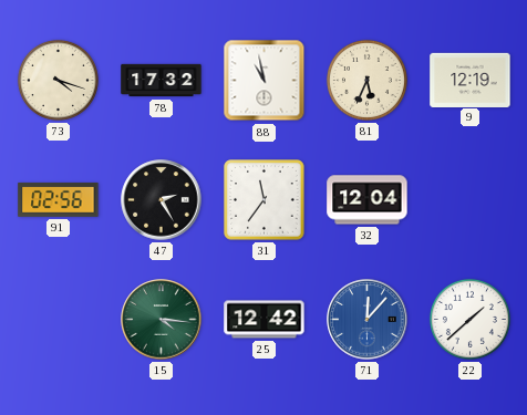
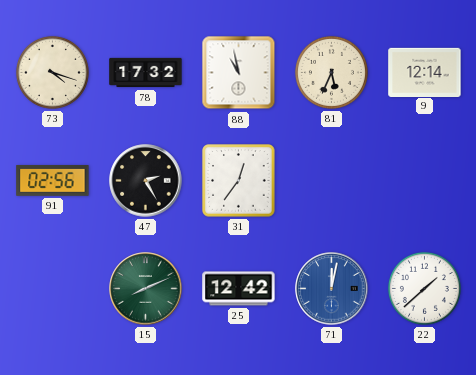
9: 12:19 -> 12:14
31: 11:36 -> 12:36
32: 12:04 -> none
15: 4:16 -> 8:11
71: 12:07 -> 12:02
